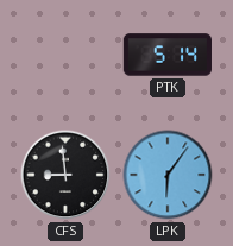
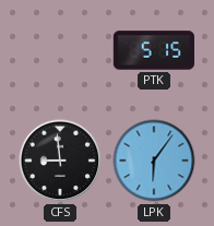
PTK: 5:14 -> 5:15
